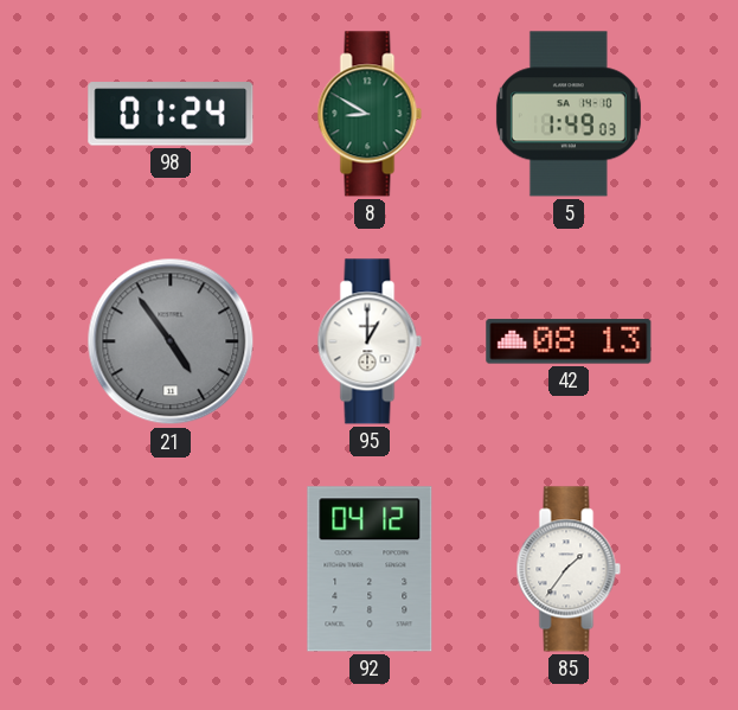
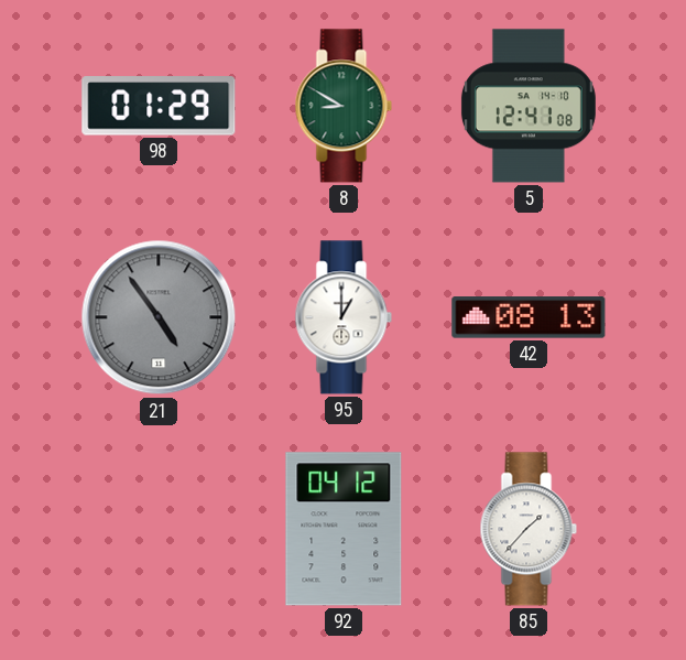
98: 01:24 -> 01:29
5: 1:49 -> 12:41
85: 1:36 -> 1:37
